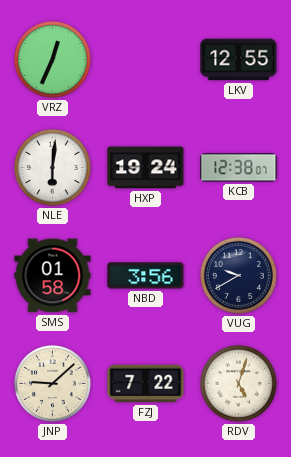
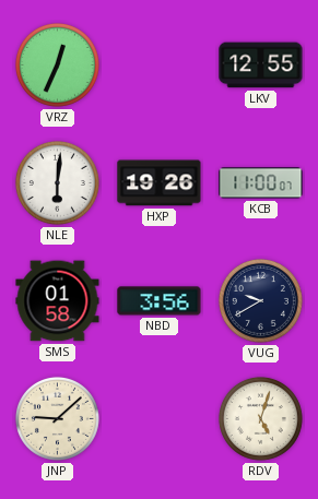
HXP: 19:24 -> 19:26
KCB: 12:38 -> 11:00
FZJ: 7:22 -> none
